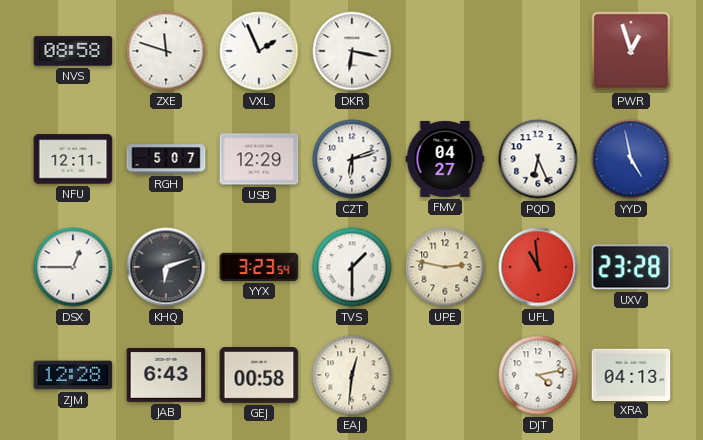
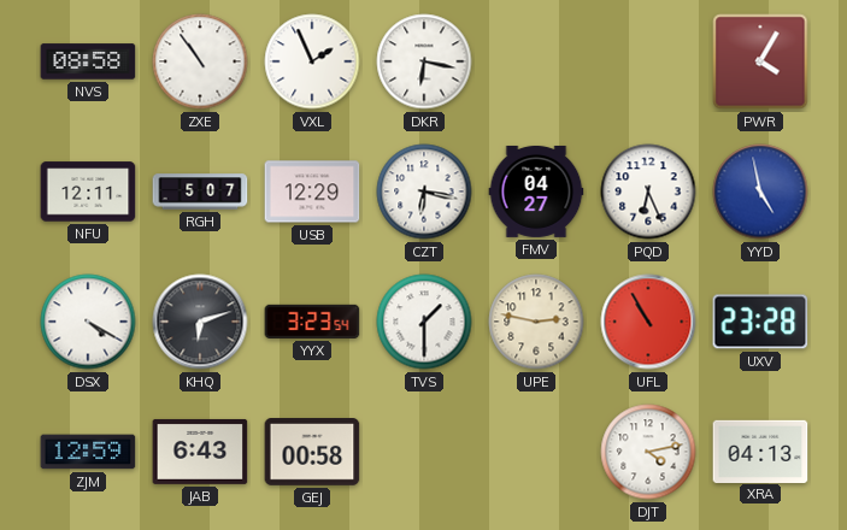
ZXE: 11:48 -> 10:54
PWR: 12:57 -> 4:05
CZT: 6:12 -> 6:17
DSX: 12:45 -> 4:20
UFL: 10:59 -> 10:55
ZJM: 12:28 -> 12:59
EAJ: 12:31 -> none
